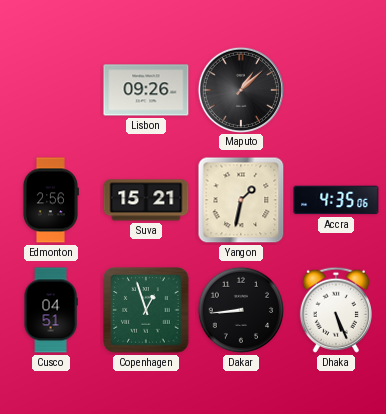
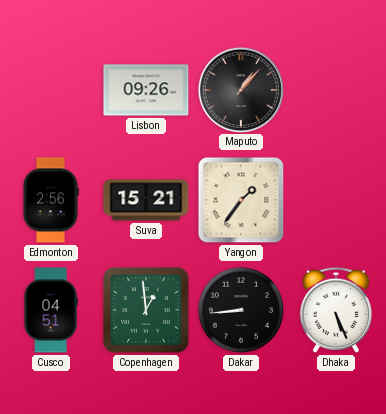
Maputo: 1:08 -> 1:07
Yangon: 1:32 -> 1:36
Accra: 4:35 -> none
Copenhagen: 12:57 -> 12:59
